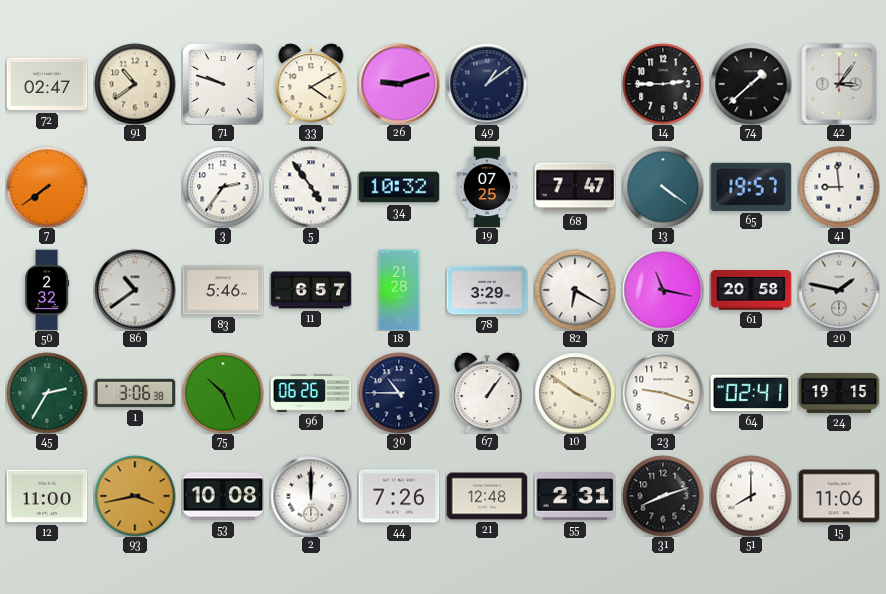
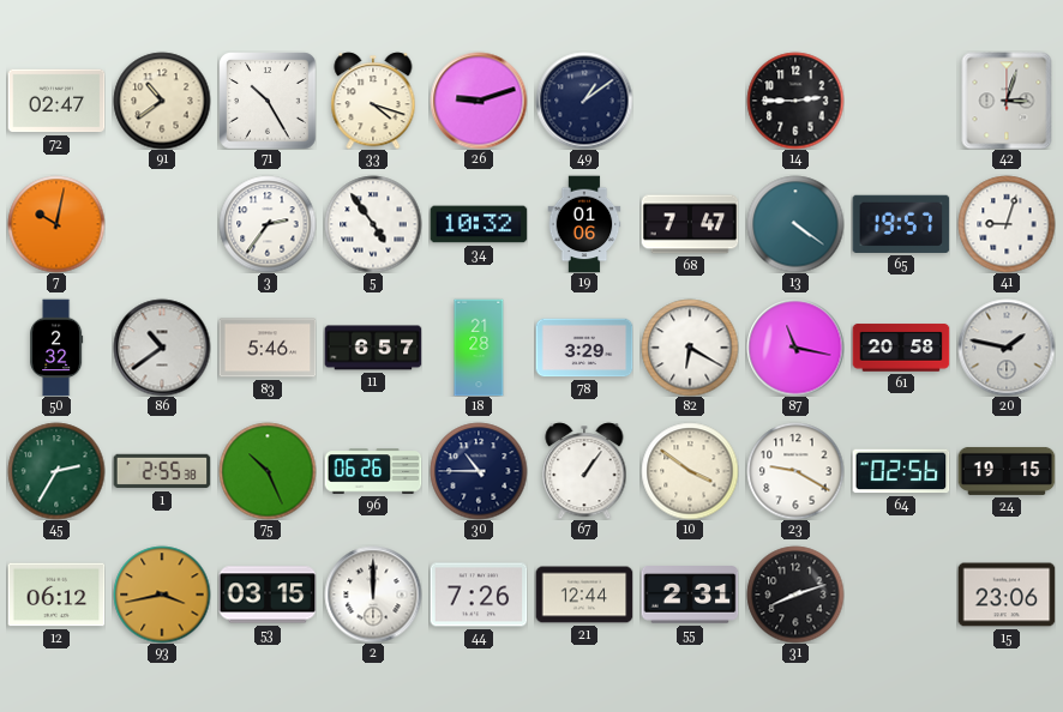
71: 9:48 -> 10:25
33: 4:10 -> 4:18
74: 1:38 -> none
42: 3:06 -> 3:03
7: 7:39 -> 10:02
19: 07:25 -> 01:06
41: 8:59 -> 9:03
1: 3:06 -> 2:55
23: 9:18 -> 9:20
64: 02:41 -> 02:56
12: 11:00 -> 06:12
53: 10:08 -> 03:15
21: 12:48 -> 12:44
51: 8:00 -> none
15: 11:06 -> 23:06
